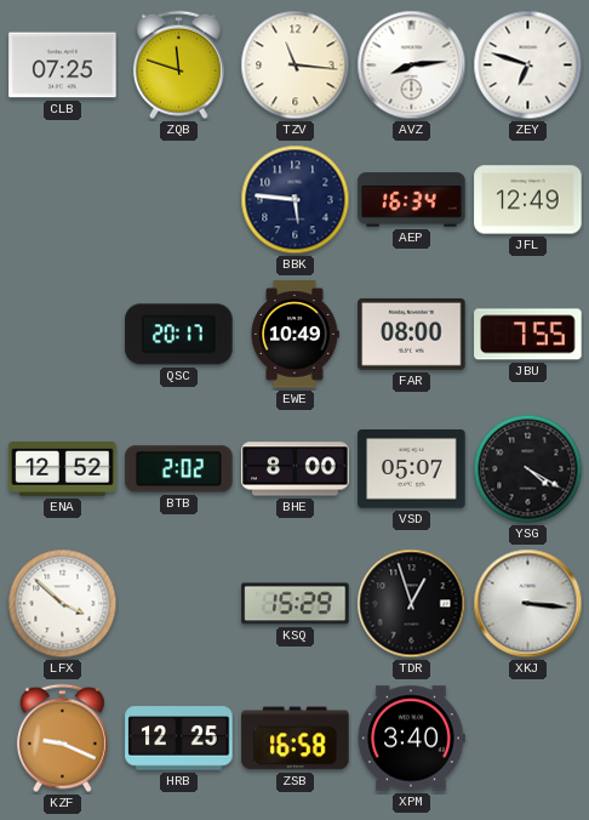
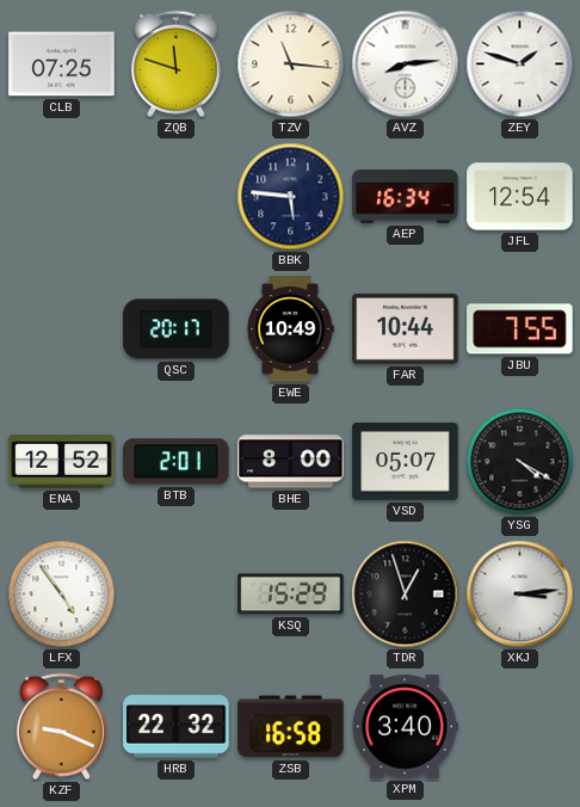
ZEY: 6:48 -> 1:48
JFL: 12:49 -> 12:54
FAR: 08:00 -> 10:44
BTB: 2:02 -> 2:01
LFX: 3:52 -> 4:54
XKJ: 3:16 -> 3:14
HRB: 12:25 -> 22:32
